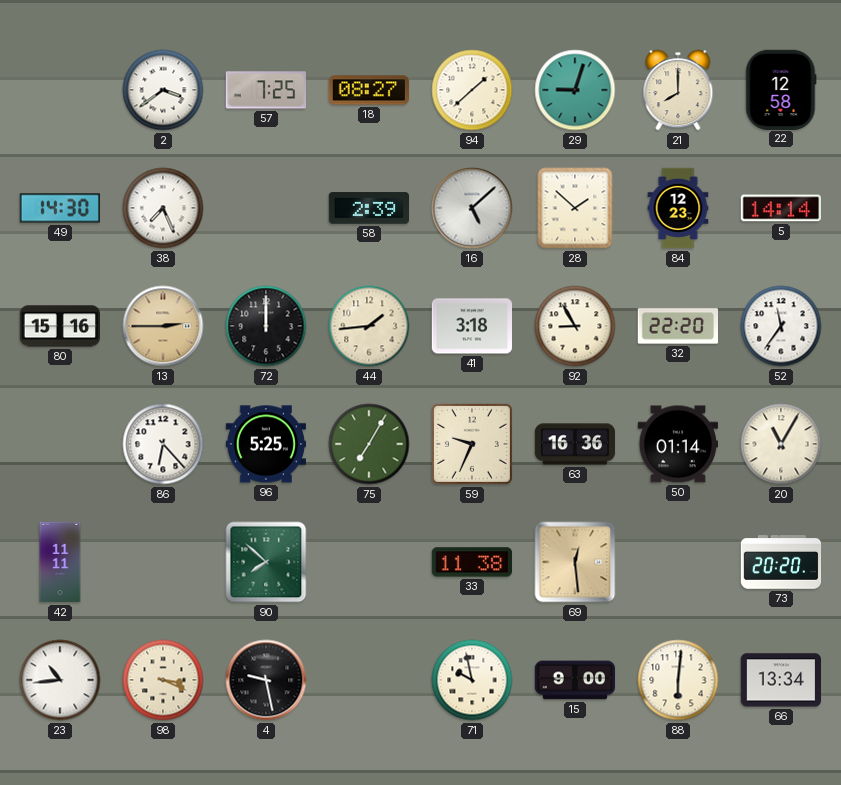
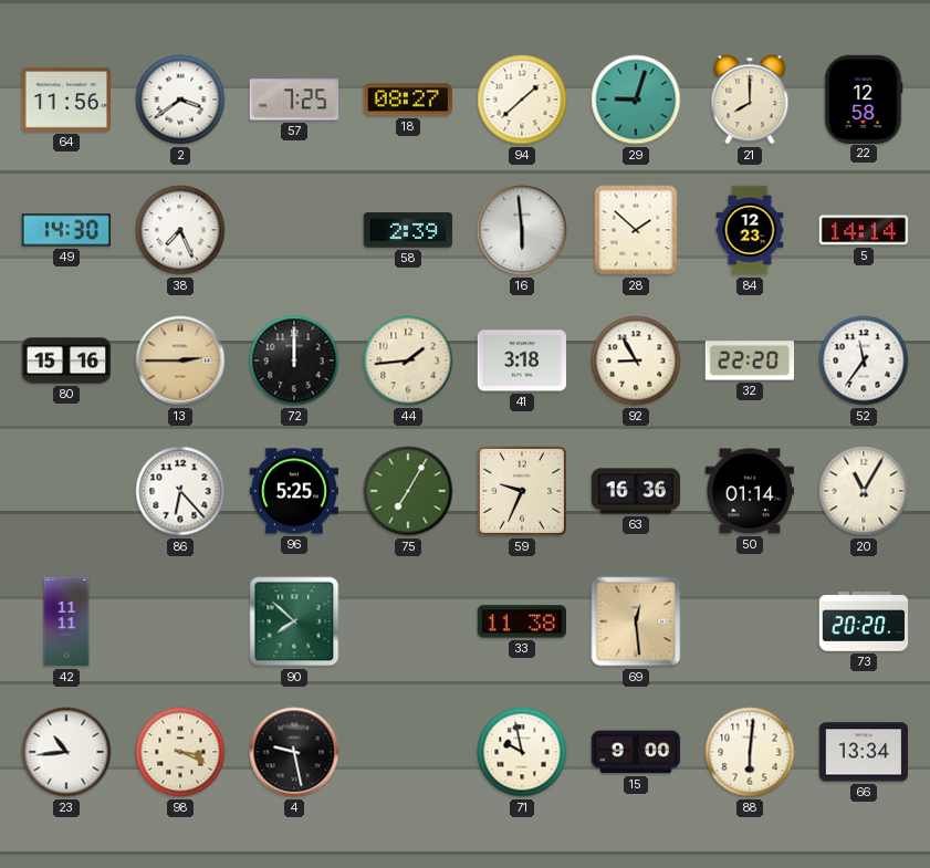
64: none -> 11:56
16: 5:08 -> 5:59
